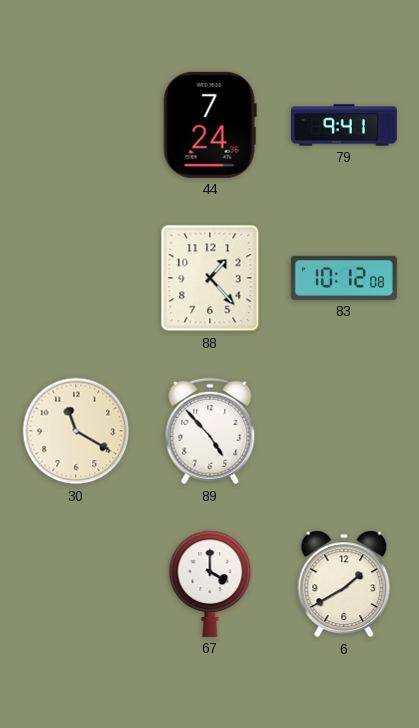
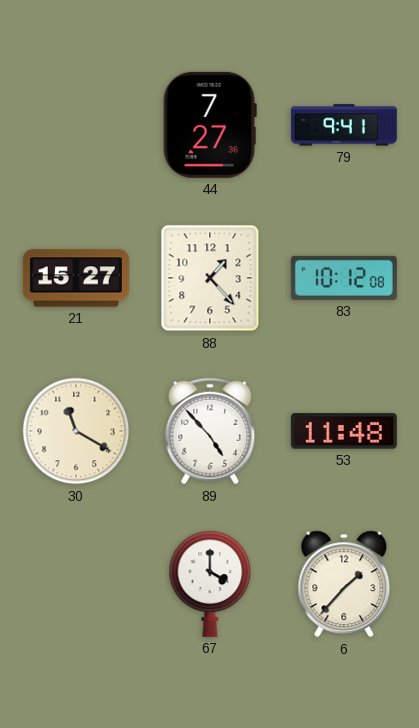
44: 7:24 -> 7:27
21: none -> 15:27
53: none -> 11:48
6: 1:40 -> 1:37
